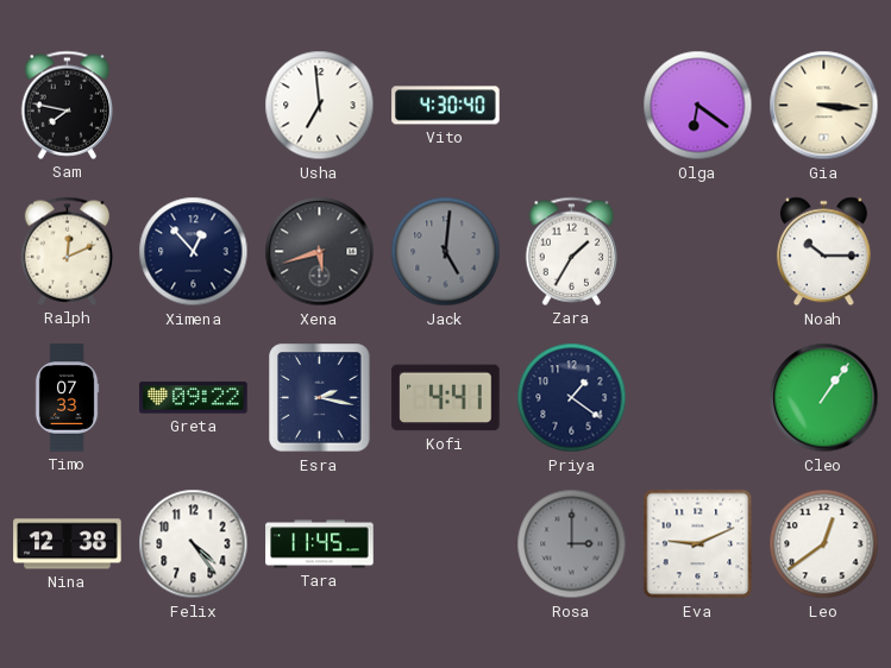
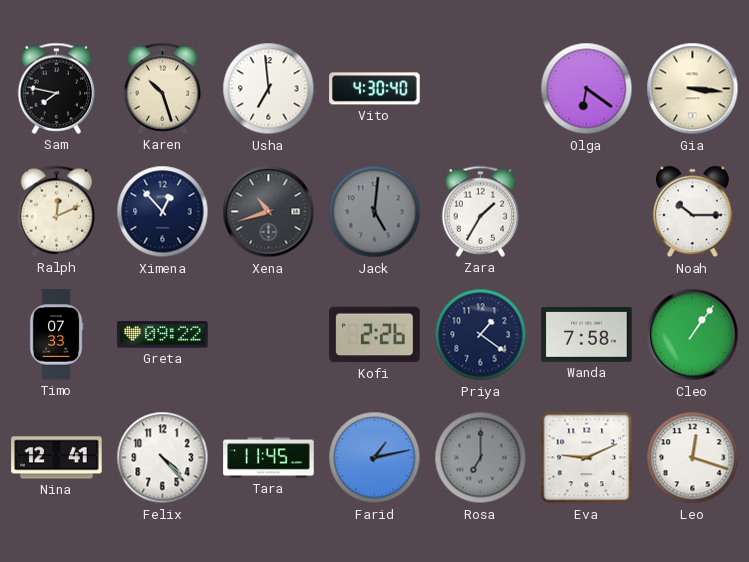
Karen: none -> 10:27
Xena: 5:42 -> 10:42
Esra: 2:17 -> none
Kofi: 4:41 -> 2:26
Wanda: none -> 7:58
Nina: 12:38 -> 12:41
Felix: 4:24 -> 4:23
Farid: none -> 1:13
Rosa: 3:00 -> 7:00
Leo: 12:39 -> 12:18
